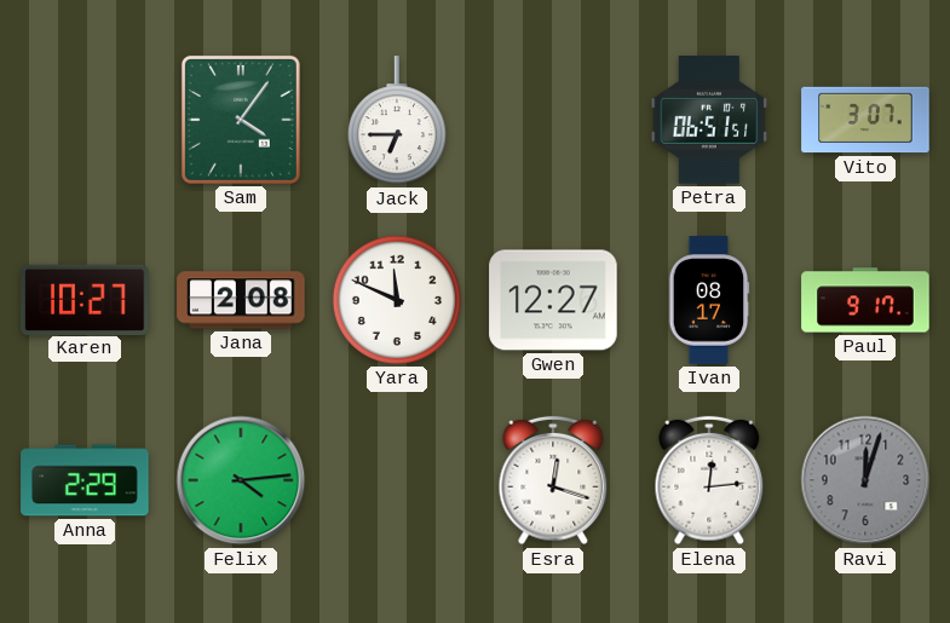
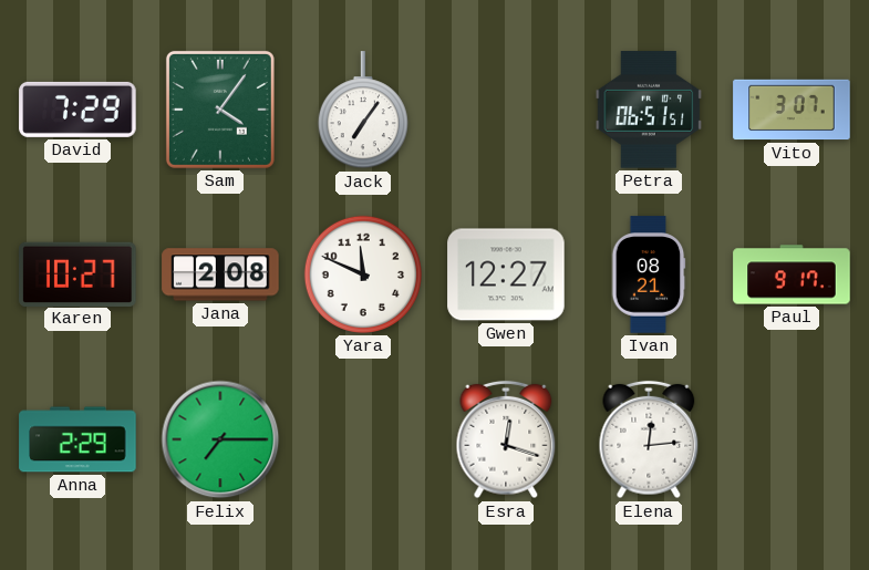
David: none -> 7:29
Jack: 6:45 -> 7:06
Ivan: 08:17 -> 08:21
Felix: 4:14 -> 7:15
Ravi: 12:03 -> none
